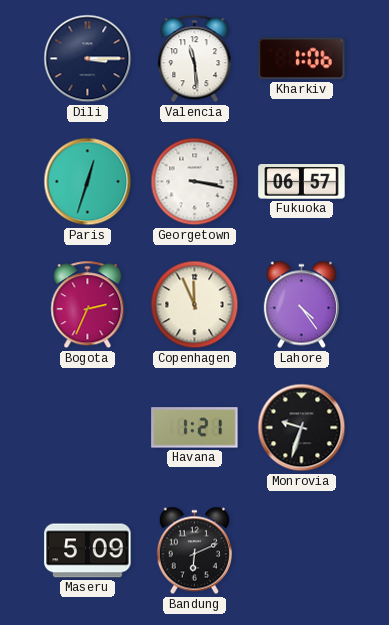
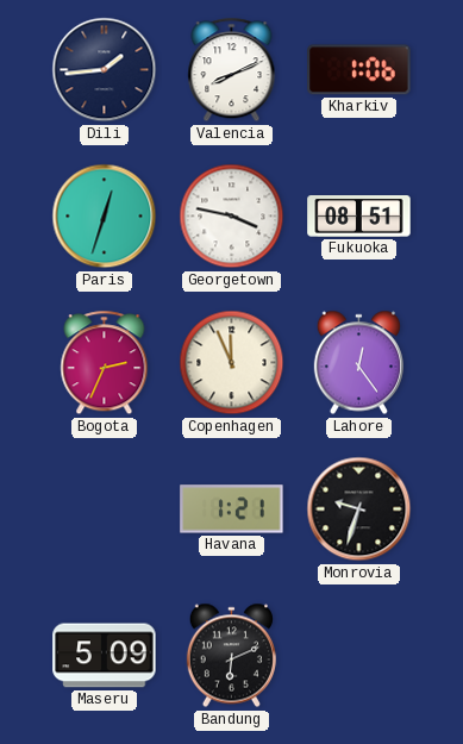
Dili: 3:15 -> 1:44
Valencia: 11:29 -> 8:11
Georgetown: 3:17 -> 3:47
Fukuoka: 06:57 -> 08:51
Lahore: 4:24 -> 12:24
